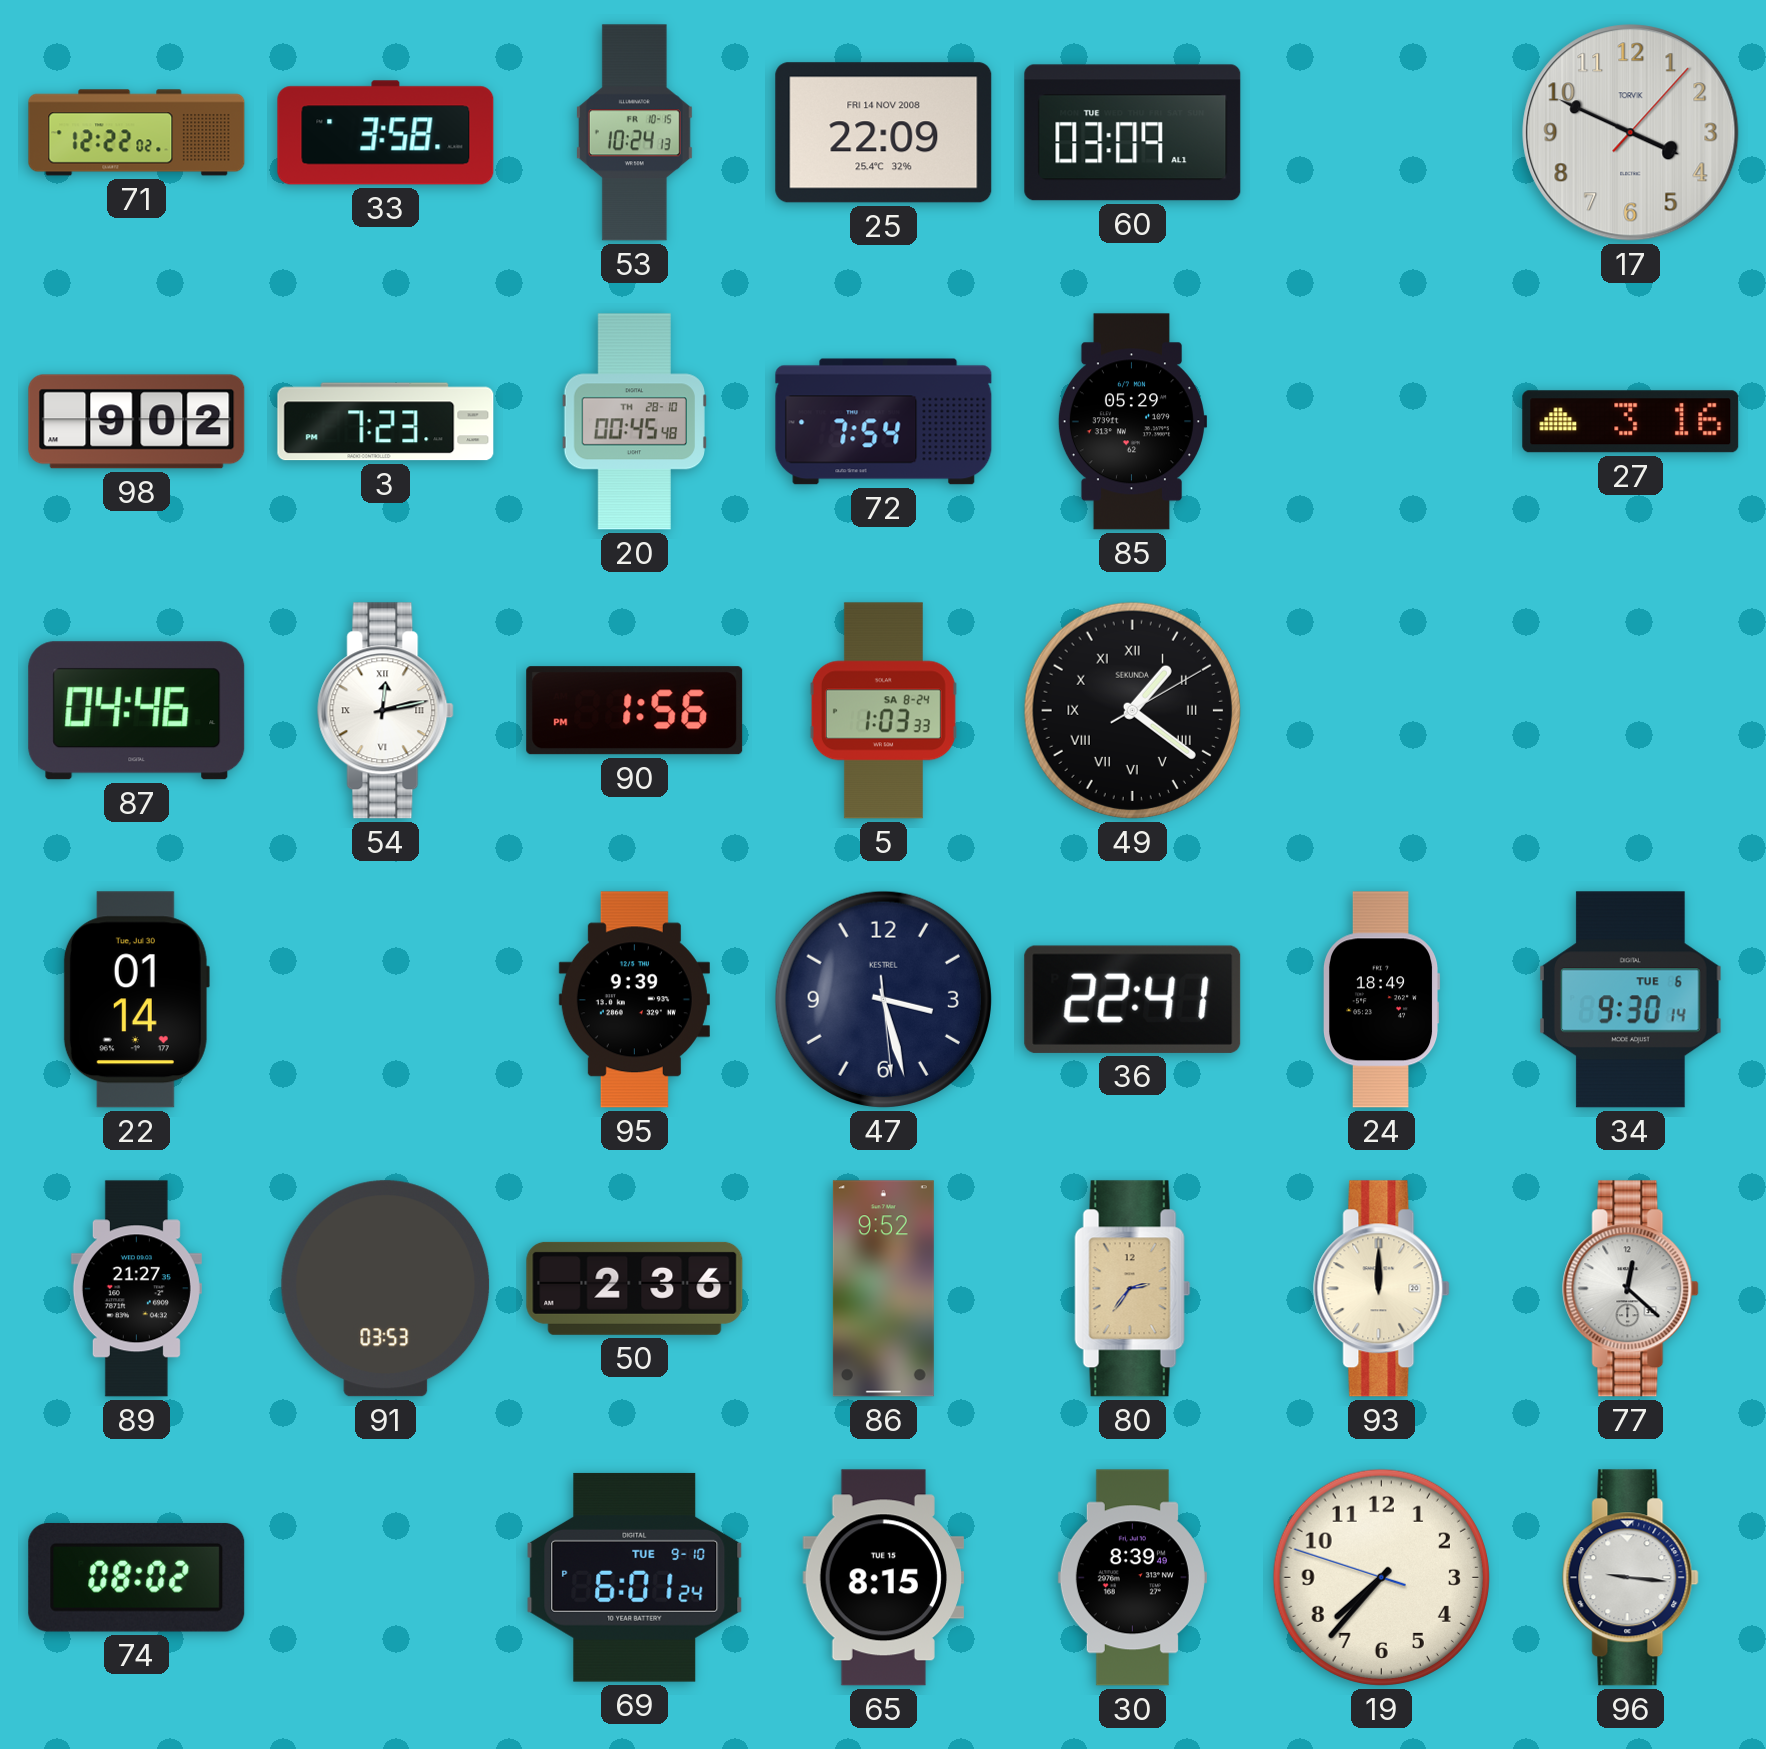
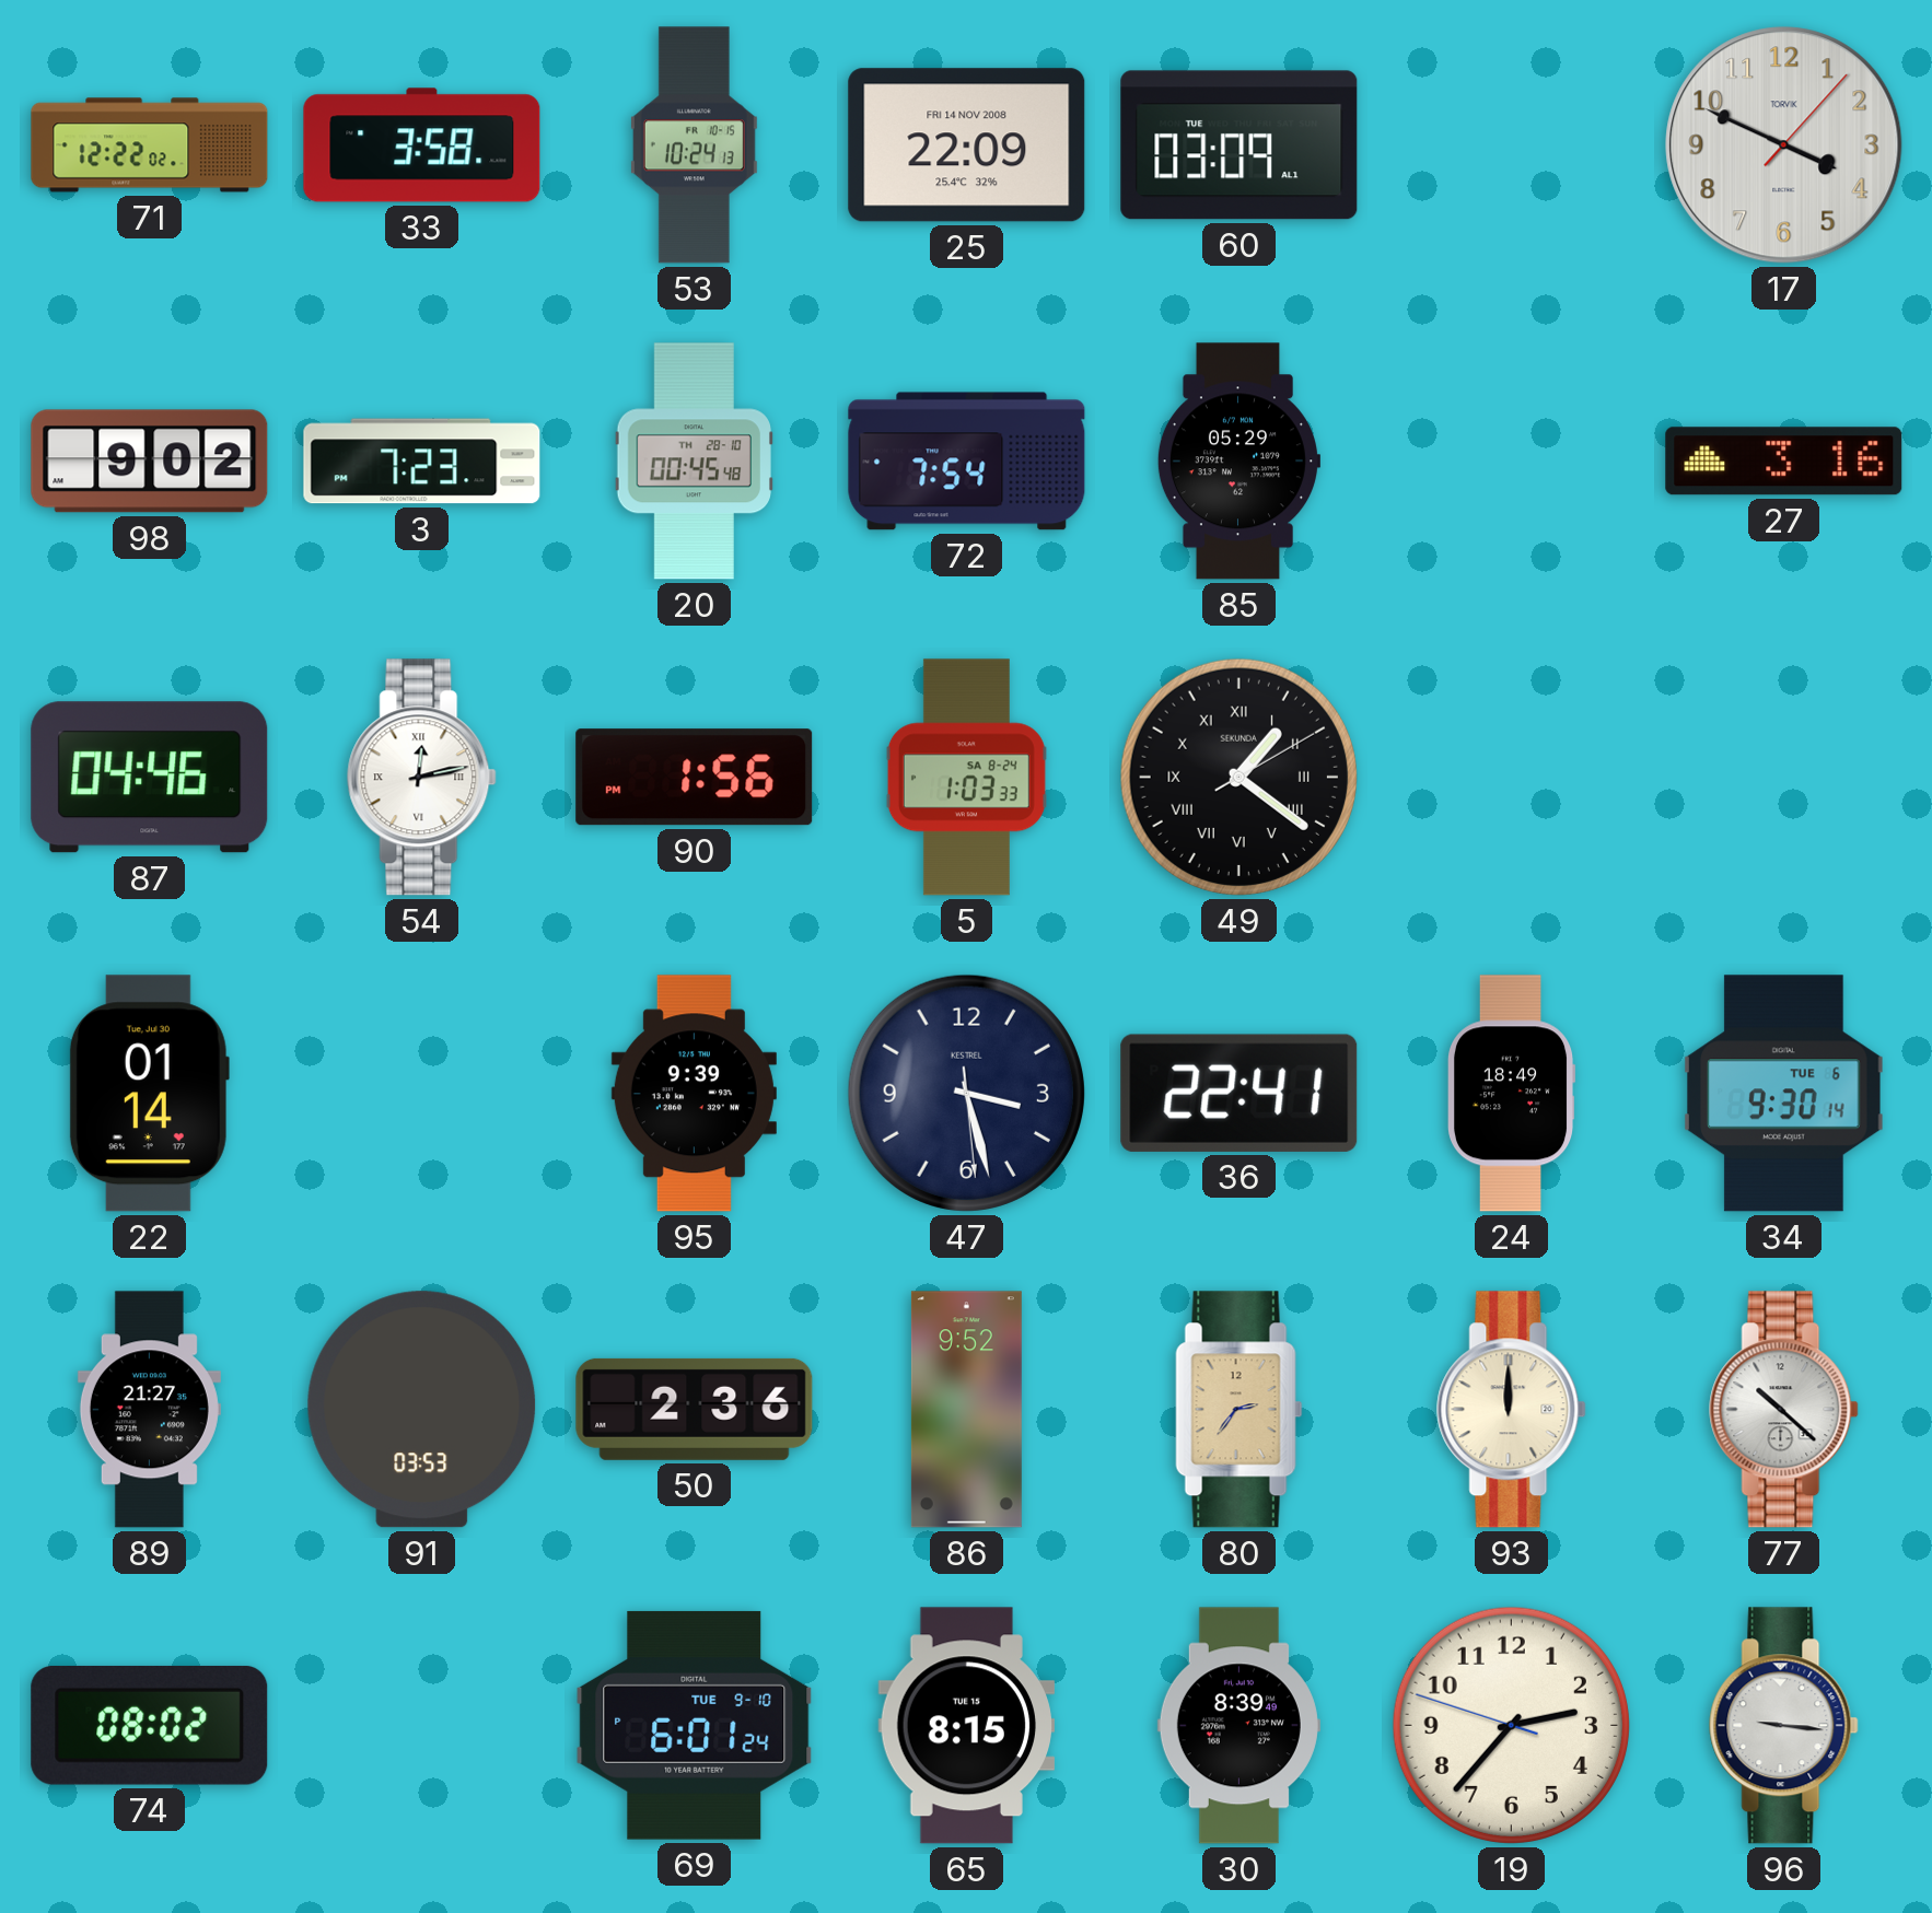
77: 12:22 -> 10:22
19: 7:36 -> 2:36
